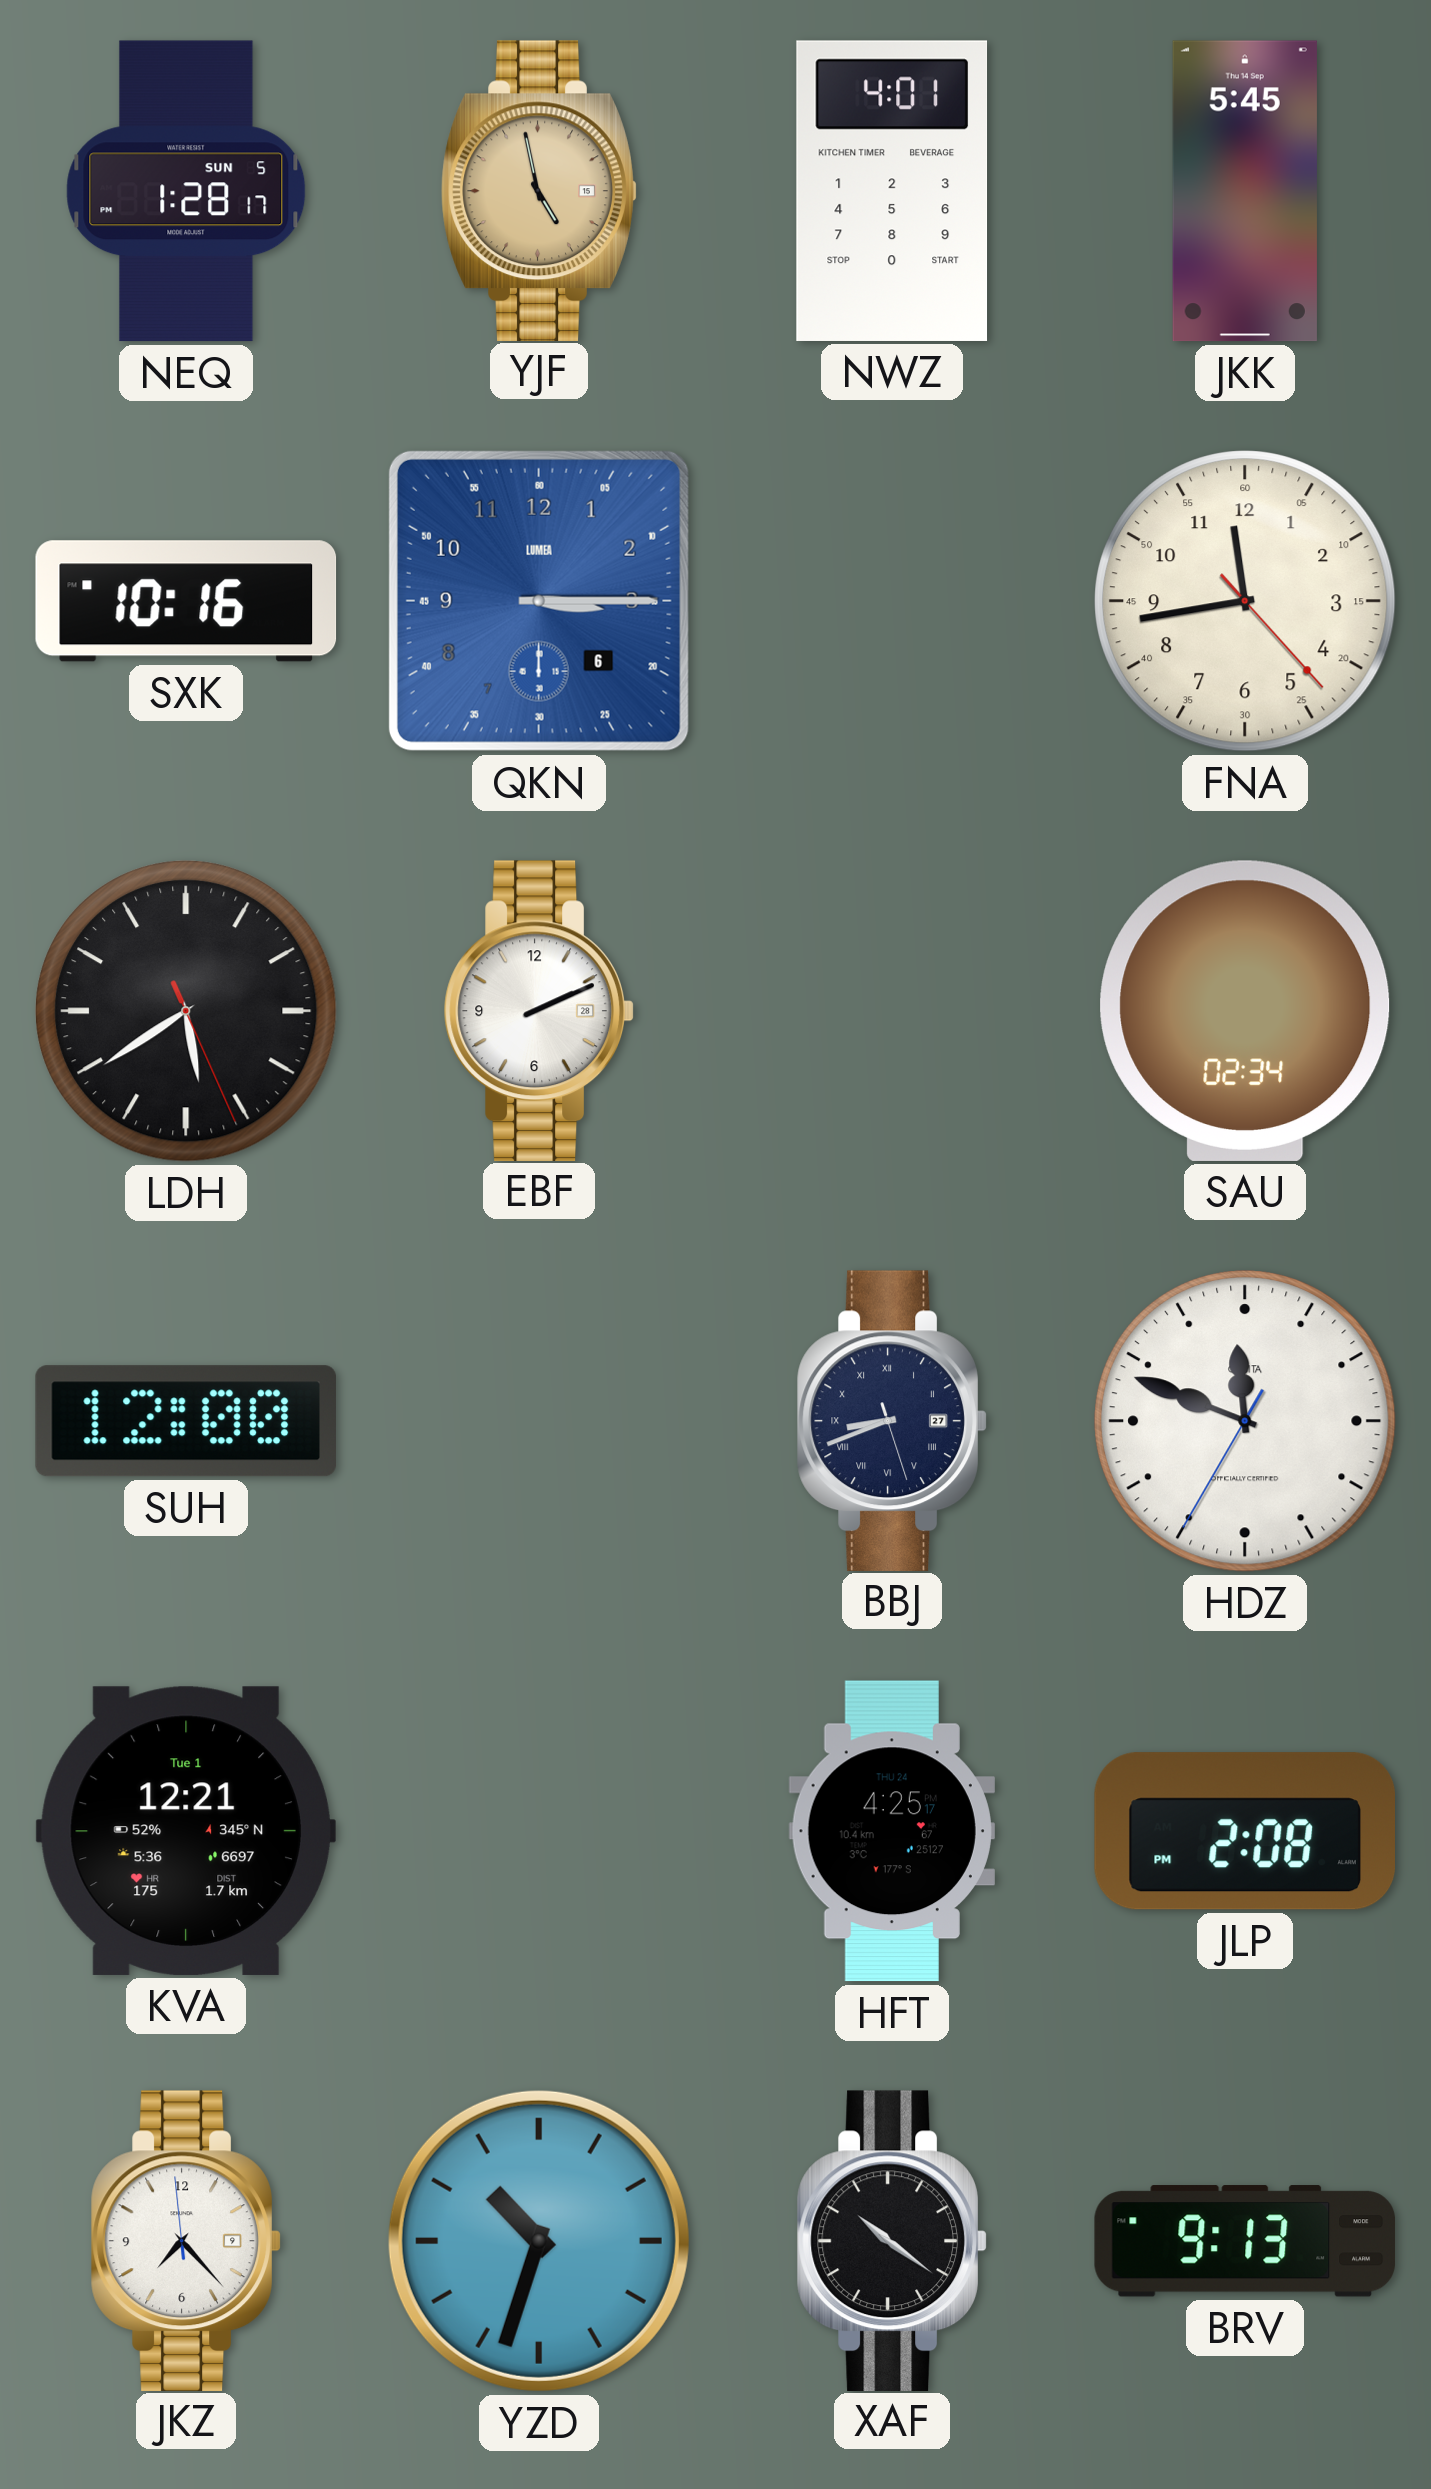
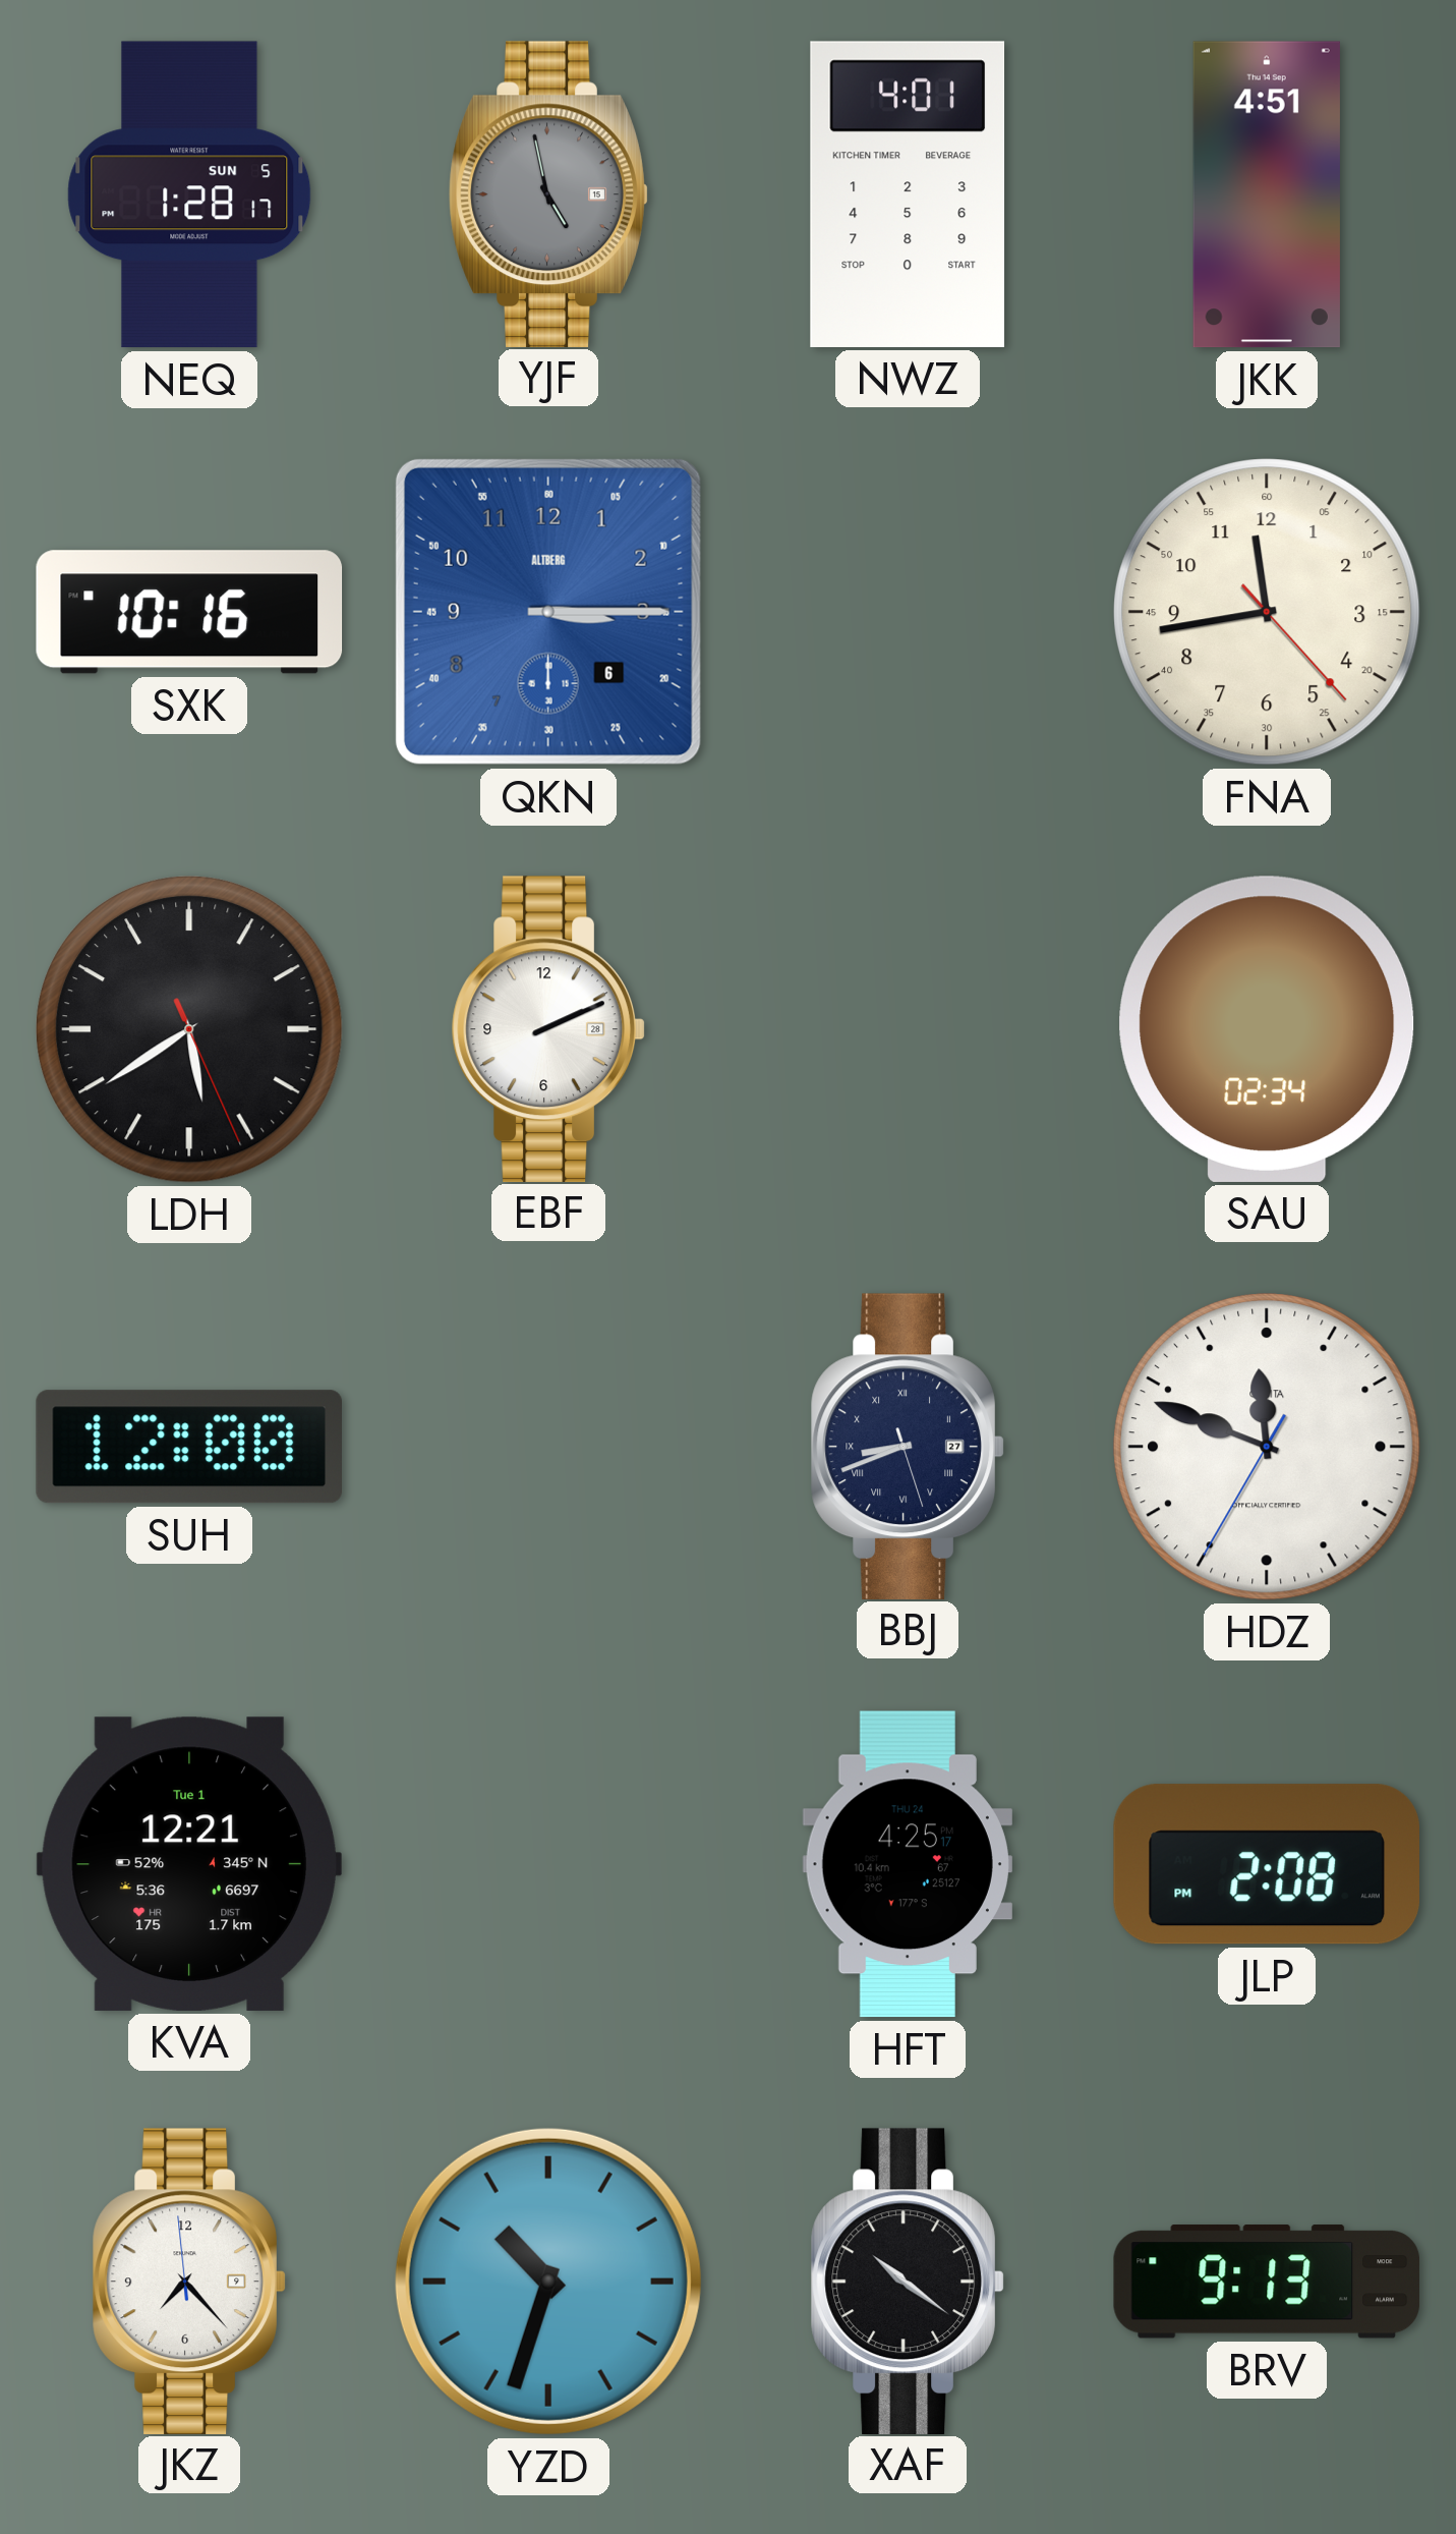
YJF dial: champagne -> grey
JKK: 5:45 -> 4:51
QKN brand: LUMEA -> ALTBERG
